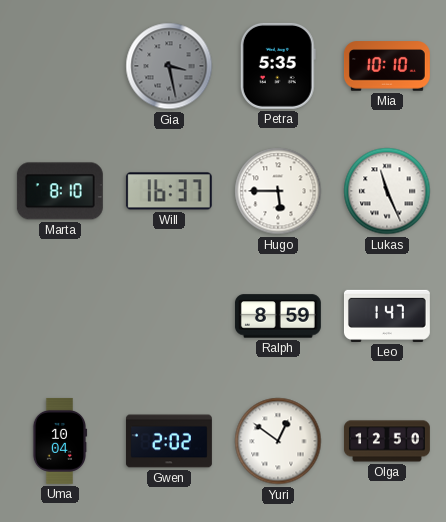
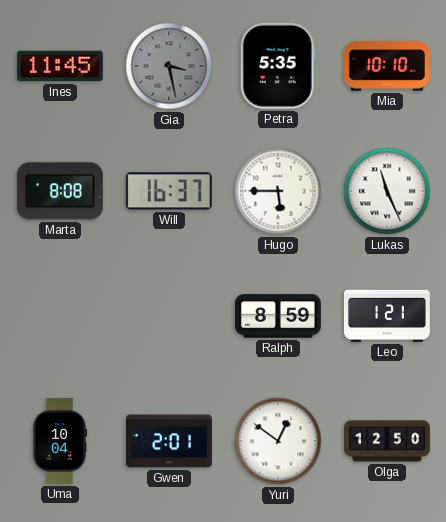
Ines: none -> 11:45
Marta: 8:10 -> 8:08
Leo: 1:47 -> 1:21
Gwen: 2:02 -> 2:01
